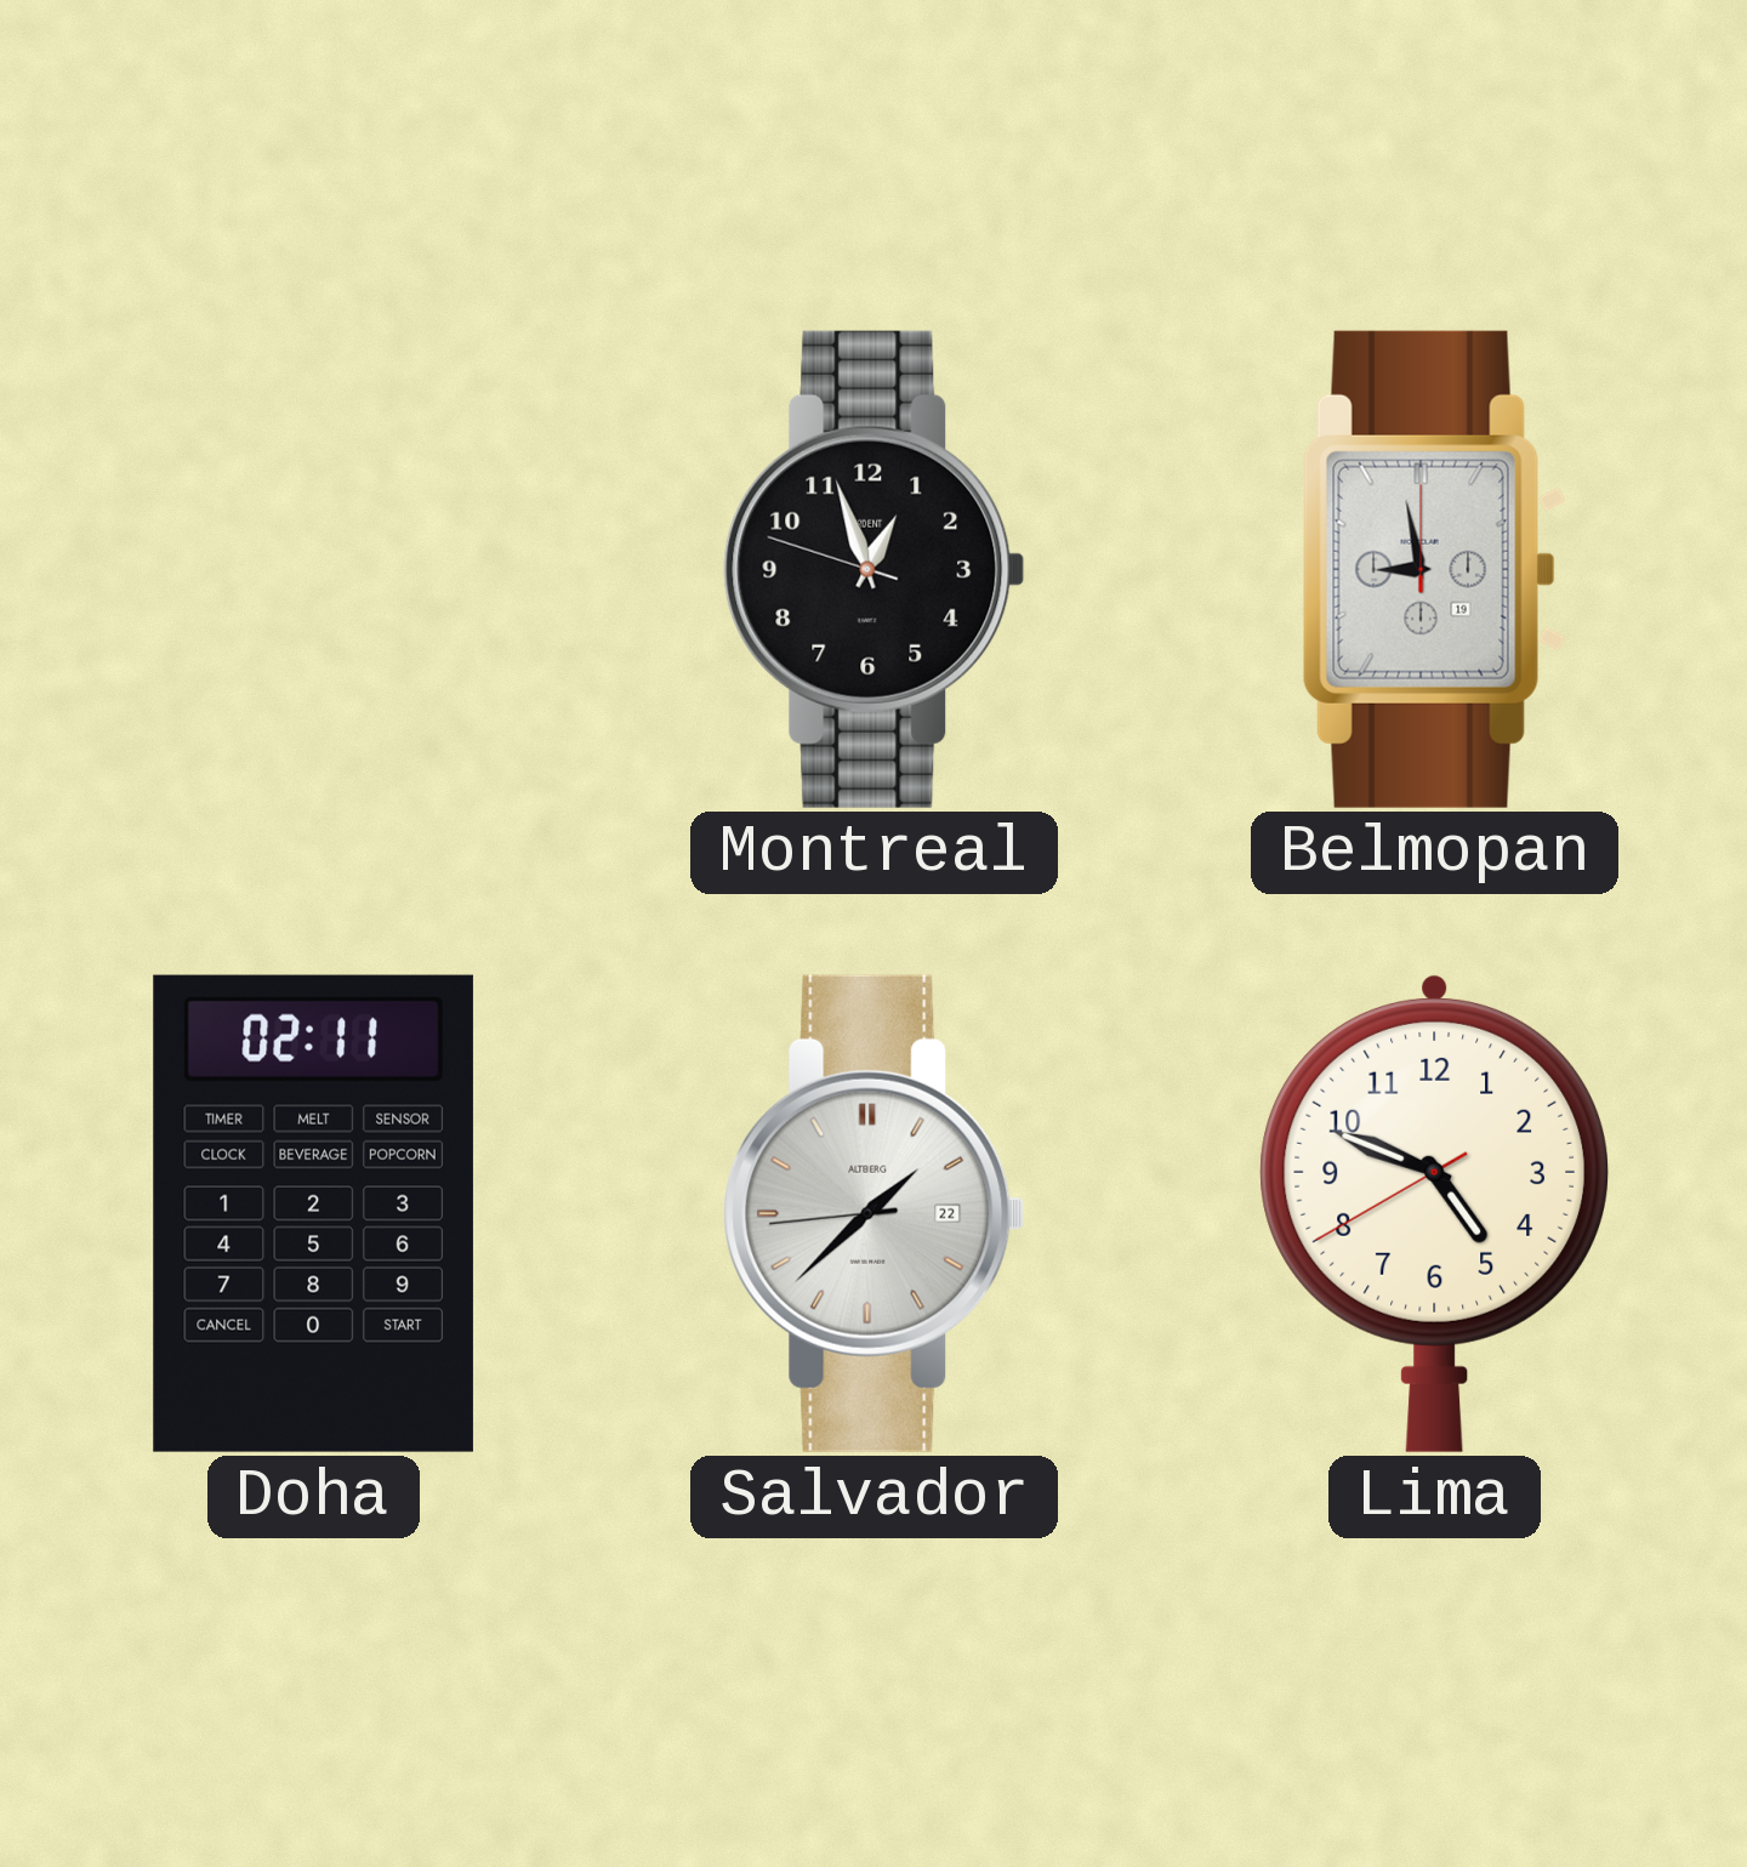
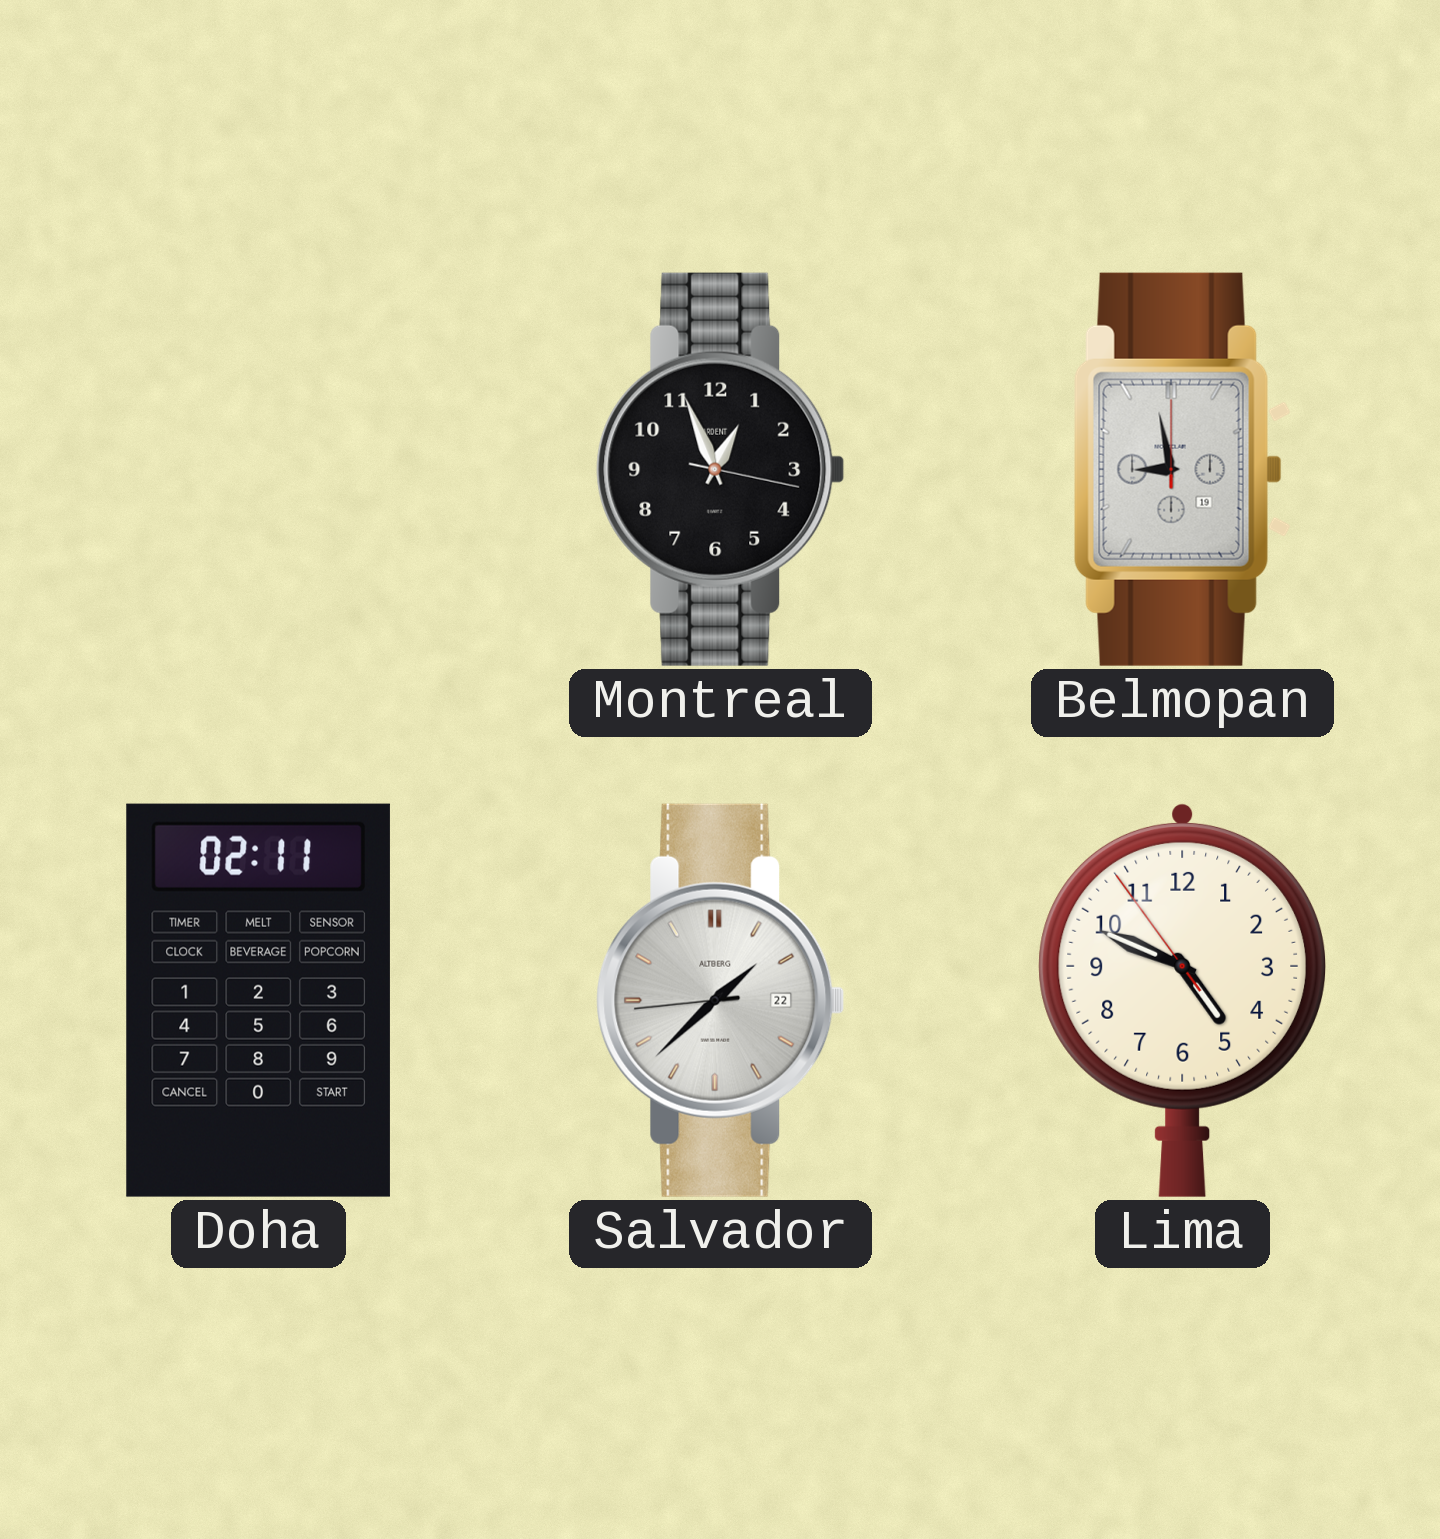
Montreal: 12:56:48 -> 12:56:17
Lima: 4:48:40 -> 4:48:54
